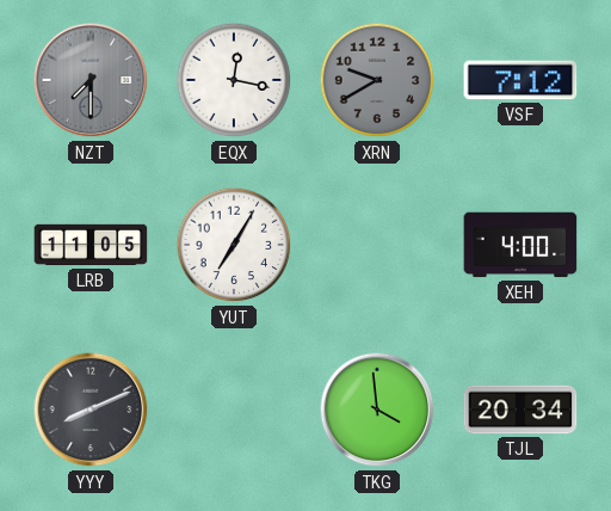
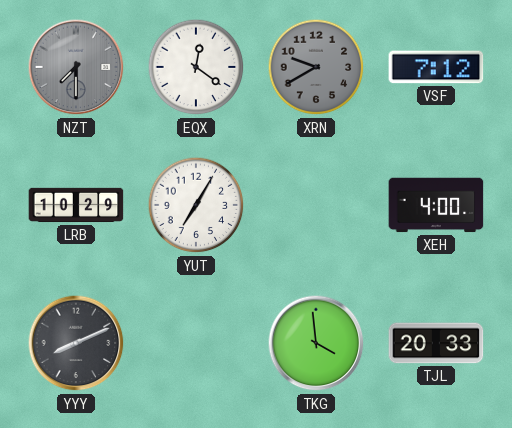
EQX: 12:17 -> 12:21
LRB: 11:05 -> 10:29
TJL: 20:34 -> 20:33
